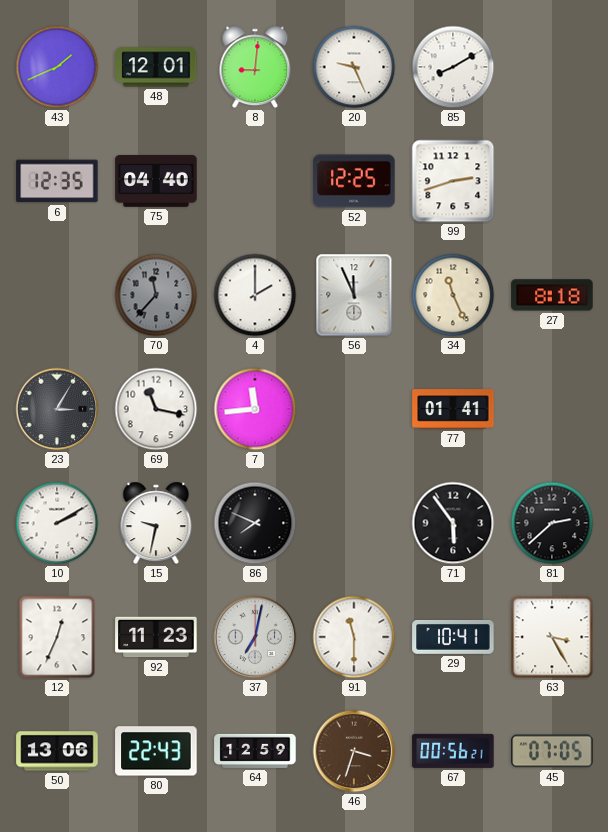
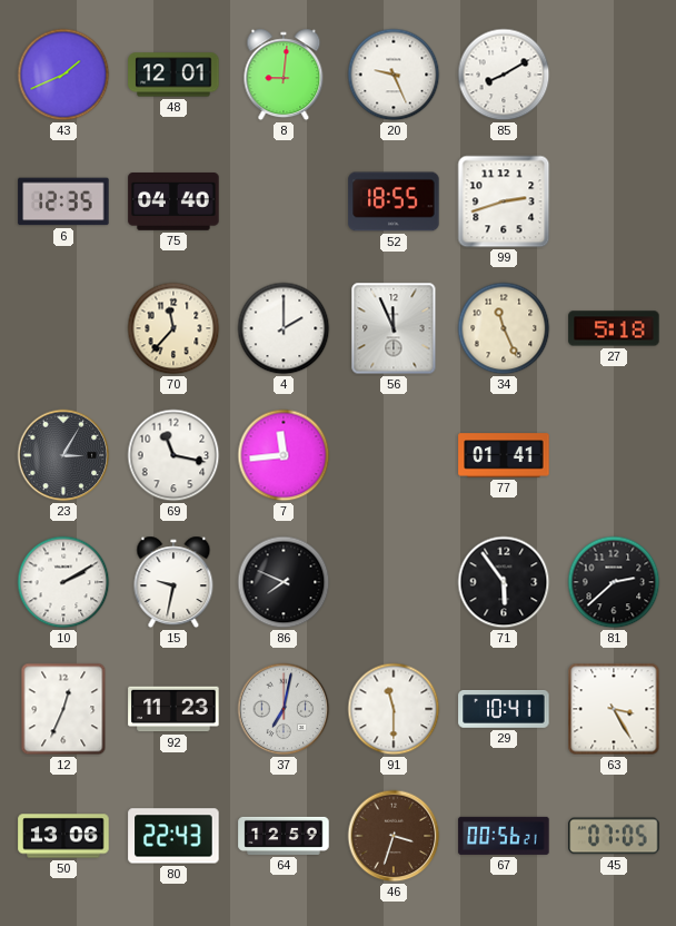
52: 12:25 -> 18:55
70 dial: grey -> cream
27: 8:18 -> 5:18
